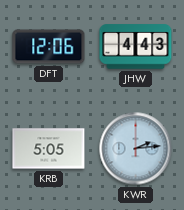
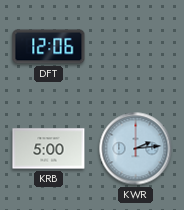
JHW: 4:43 -> none
KRB: 5:05 -> 5:00
